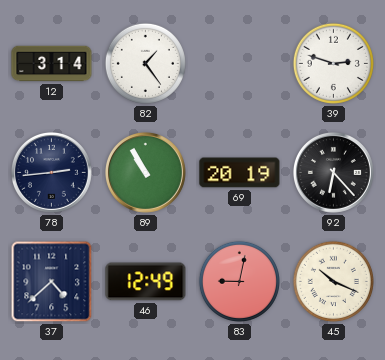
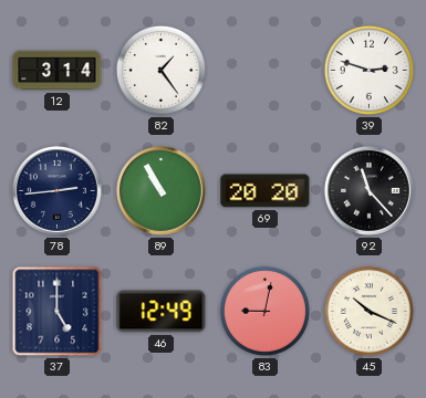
69: 20:19 -> 20:20
92: 6:23 -> 11:23
37: 4:38 -> 5:00
